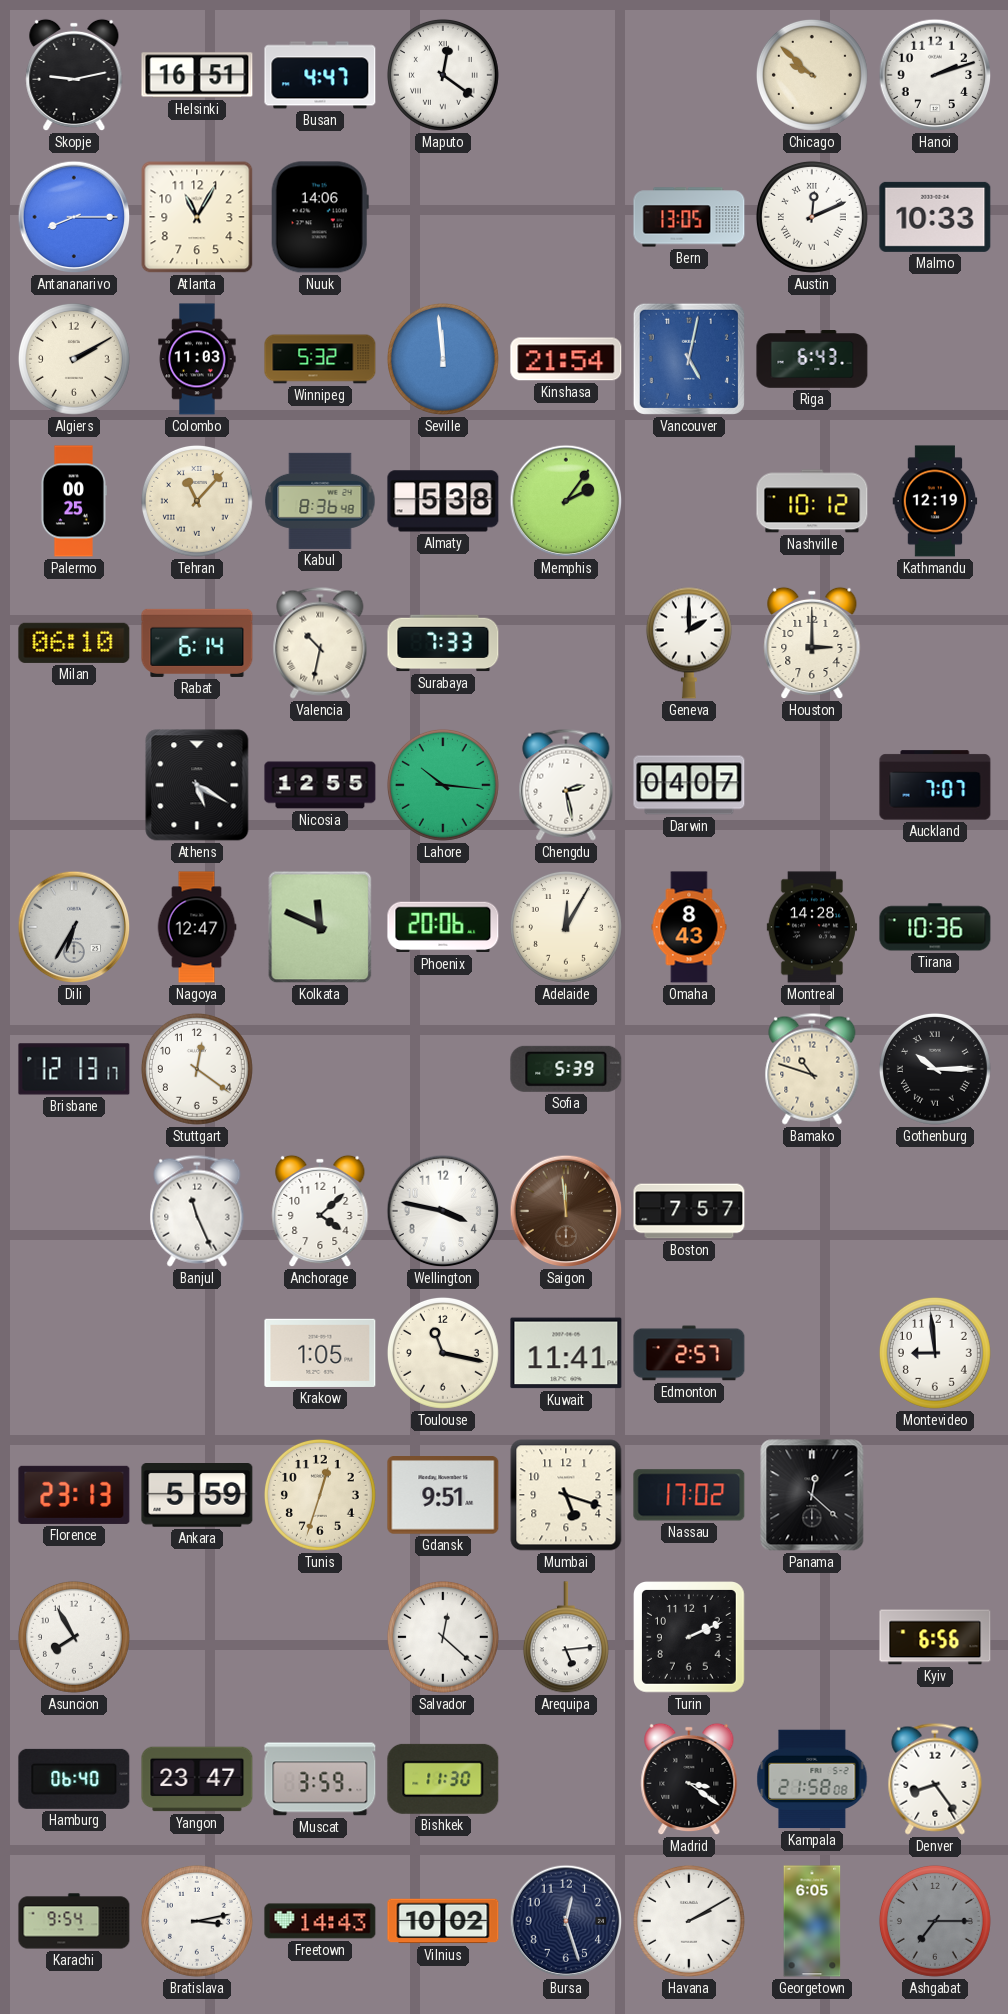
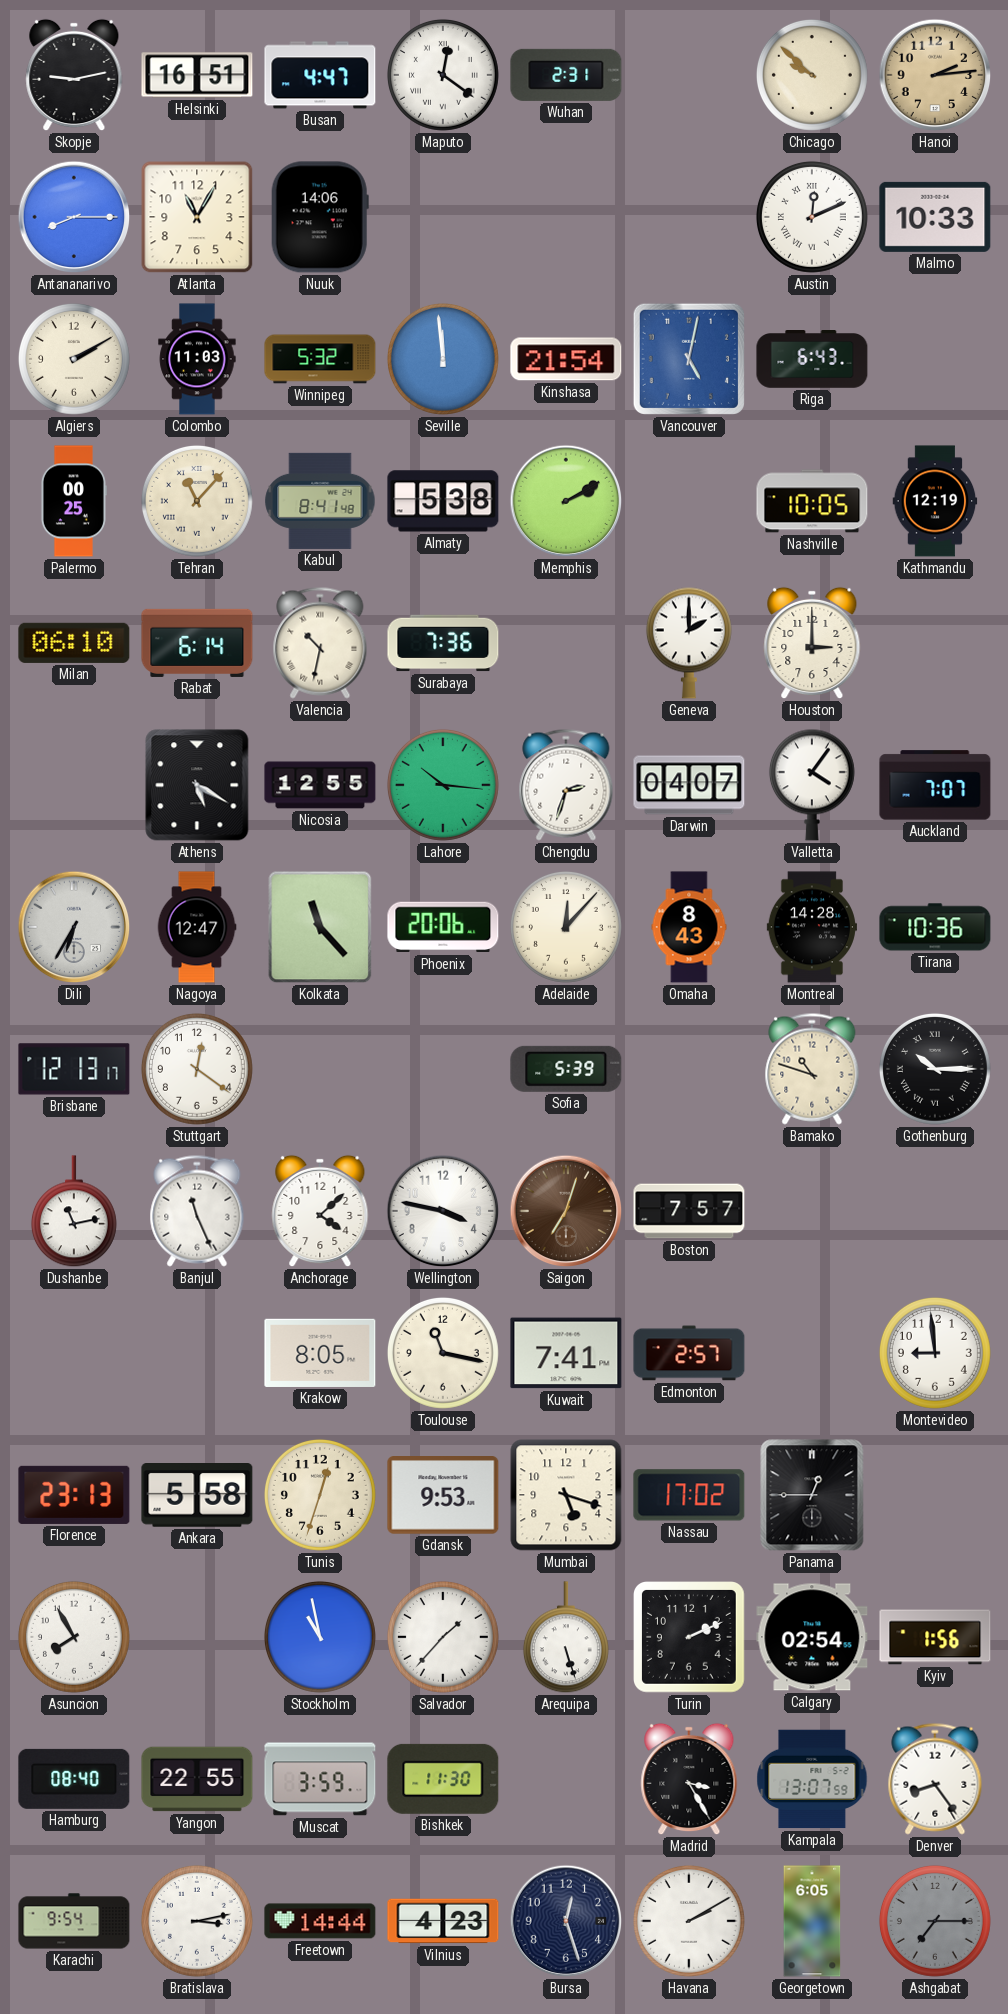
Wuhan: none -> 2:31
Hanoi: 2:12 -> 2:14
Hanoi dial: white -> champagne
Bern: 13:05 -> none
Kabul: 8:36 -> 8:41
Memphis: 2:06 -> 2:10
Nashville: 10:12 -> 10:05
Surabaya: 7:33 -> 7:36
Chengdu: 2:28 -> 2:33
Valletta: none -> 4:06
Kolkata: 11:49 -> 11:23
Adelaide: 12:05 -> 12:07
Dushanbe: none -> 11:13
Saigon: 11:59 -> 7:03
Krakow: 1:05 -> 8:05
Kuwait: 11:41 -> 7:41
Ankara: 5:59 -> 5:58
Gdansk: 9:51 -> 9:53
Panama: 12:22 -> 12:45
Stockholm: none -> 10:58
Salvador: 12:22 -> 1:37
Arequipa: 5:14 -> 5:27
Calgary: none -> 02:54
Kyiv: 6:56 -> 1:56
Hamburg: 06:40 -> 08:40
Yangon: 23:47 -> 22:55
Madrid: 3:21 -> 3:25
Kampala: 21:58 -> 13:07
Freetown: 14:43 -> 14:44
Vilnius: 10:02 -> 4:23
